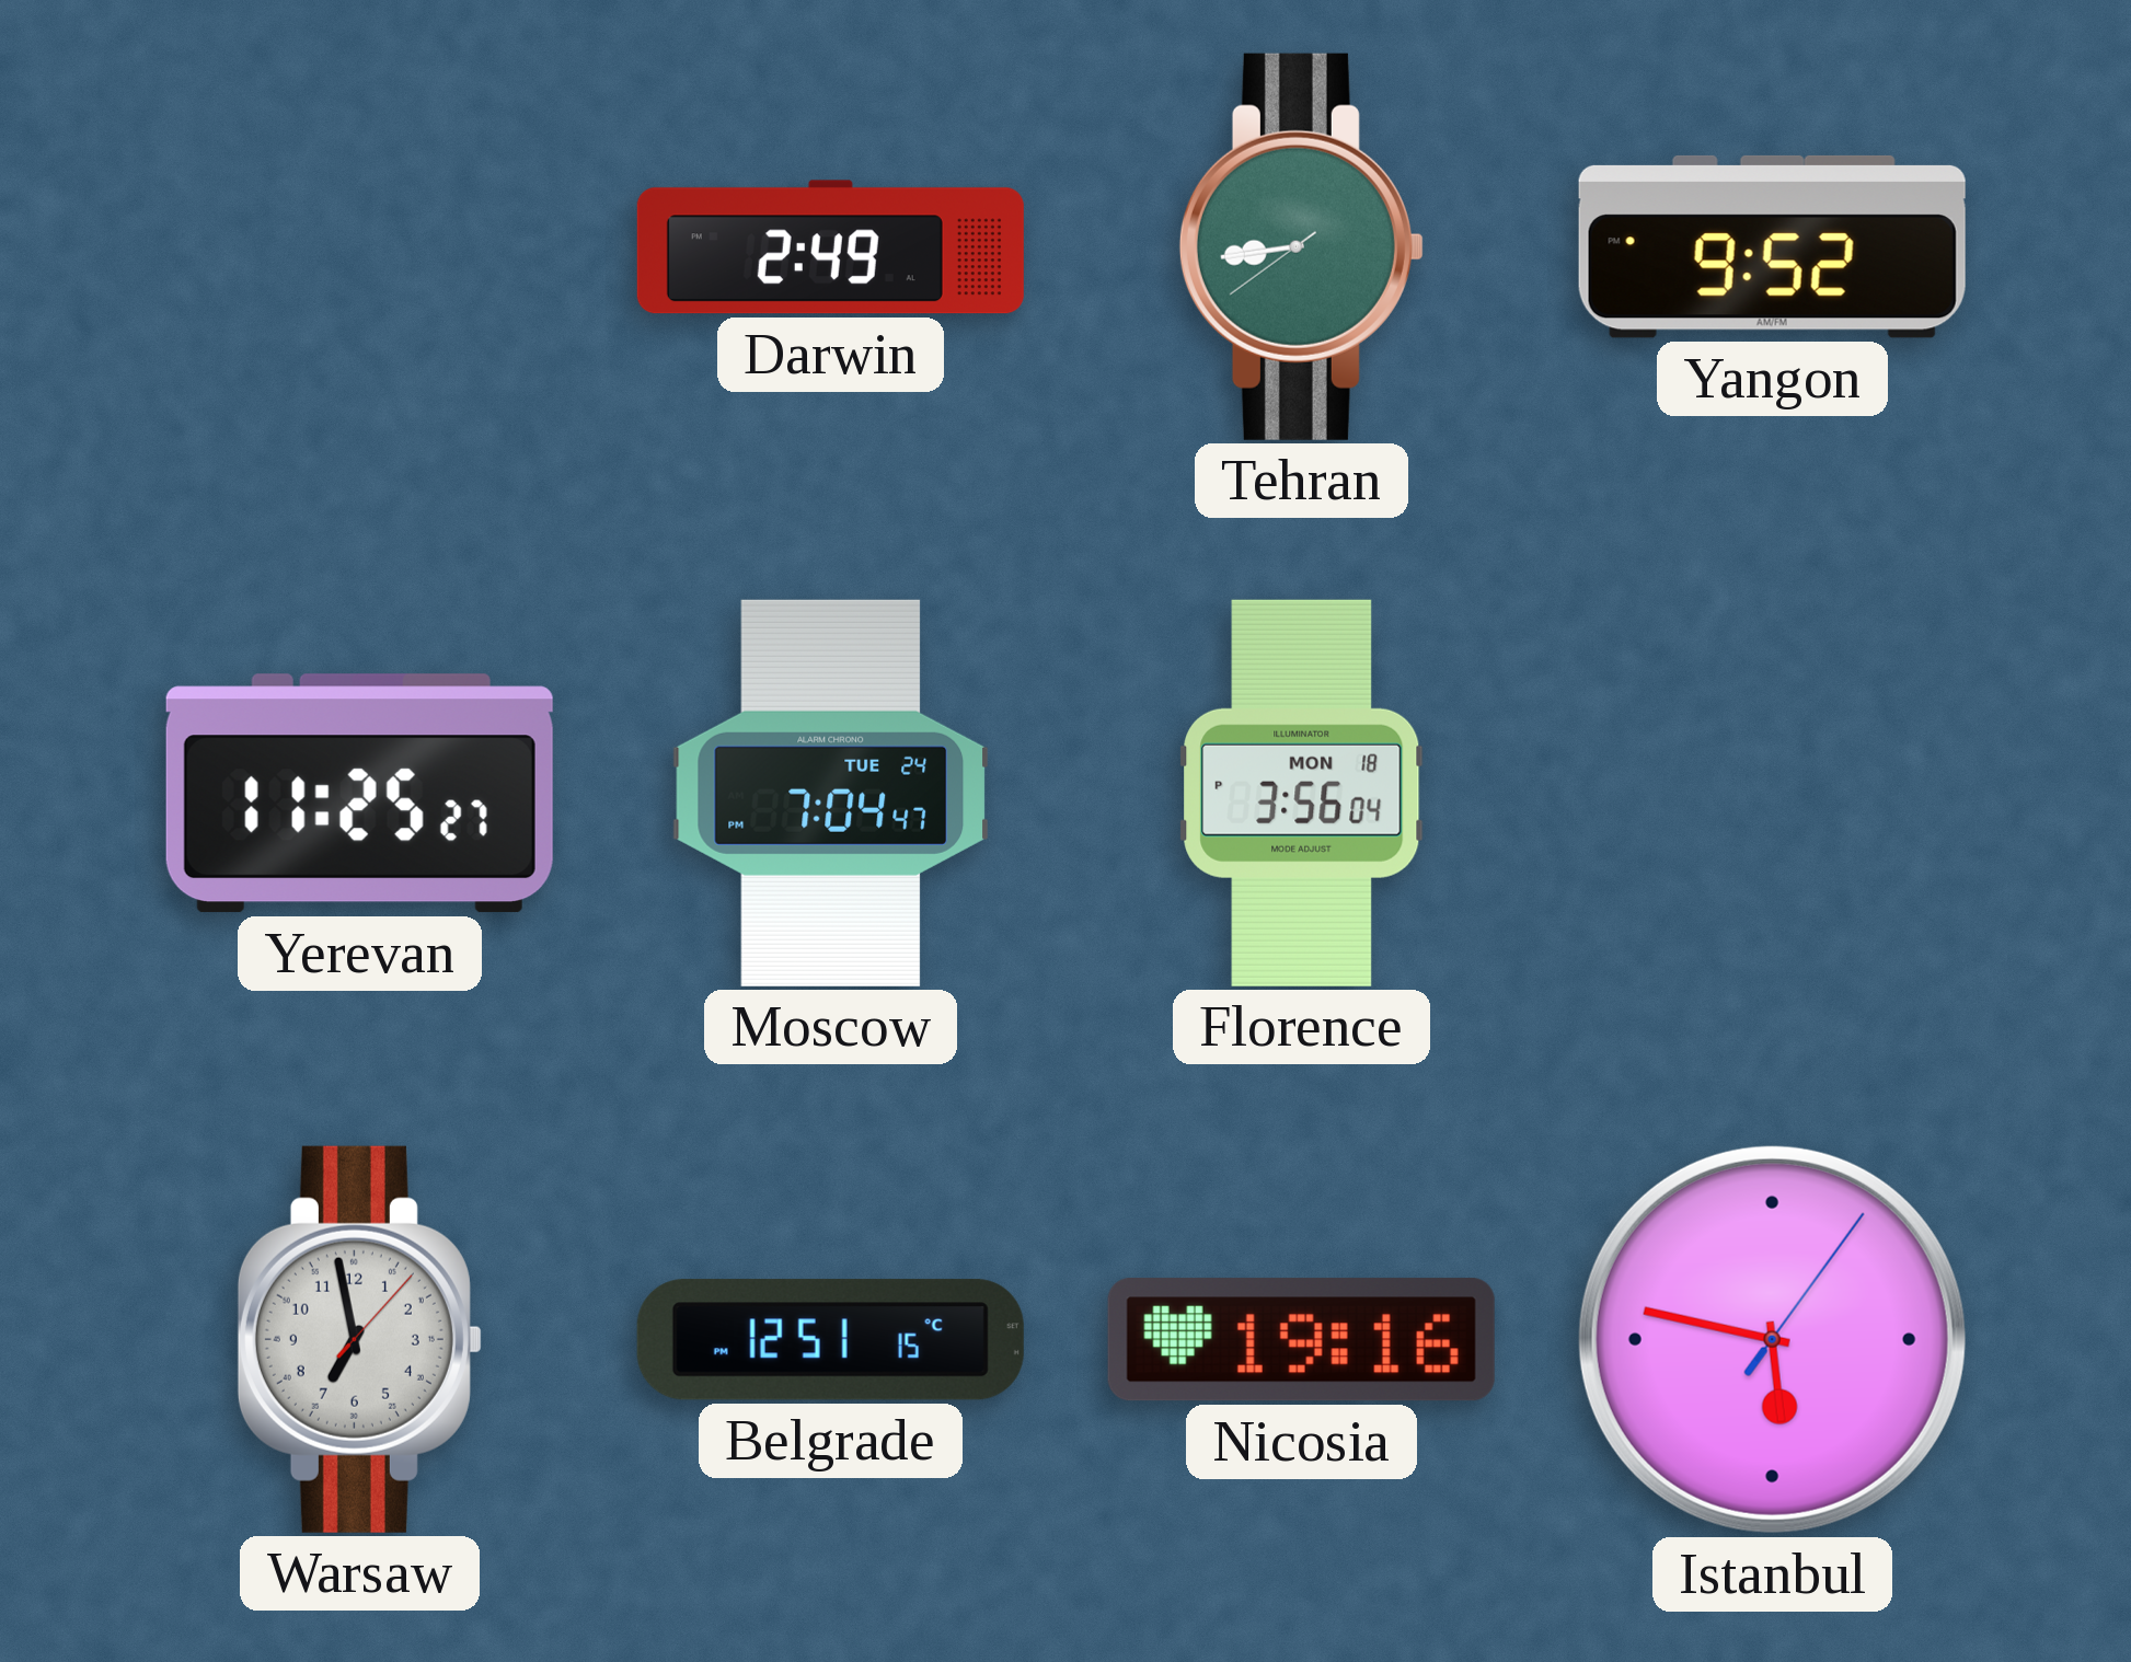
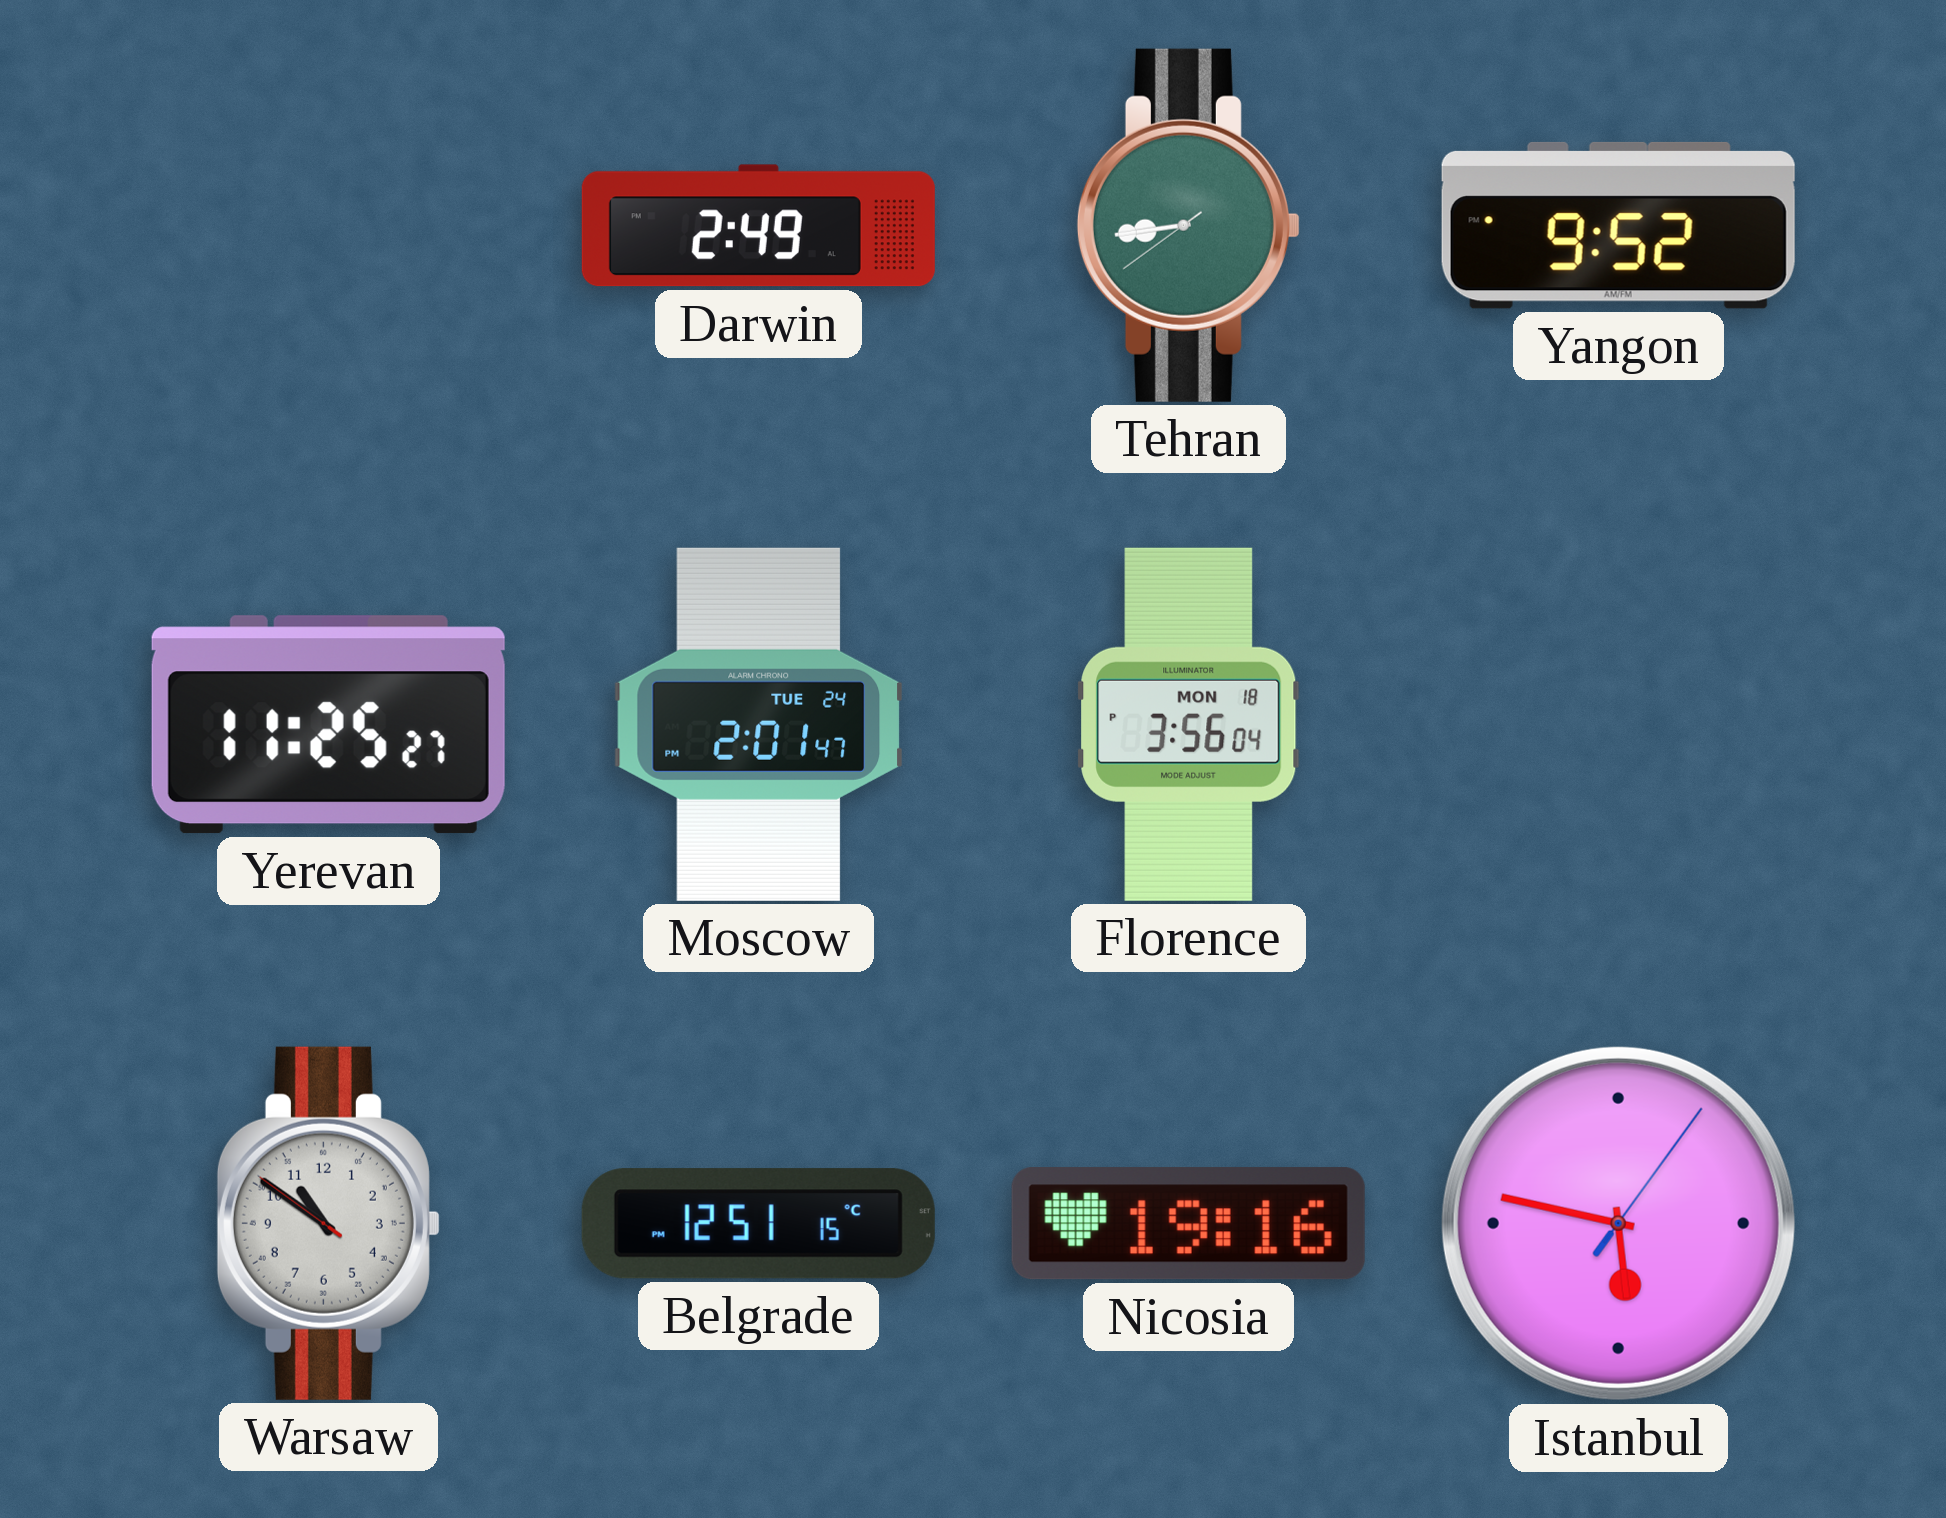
Moscow: 7:04 -> 2:01
Warsaw: 6:58 -> 10:50
